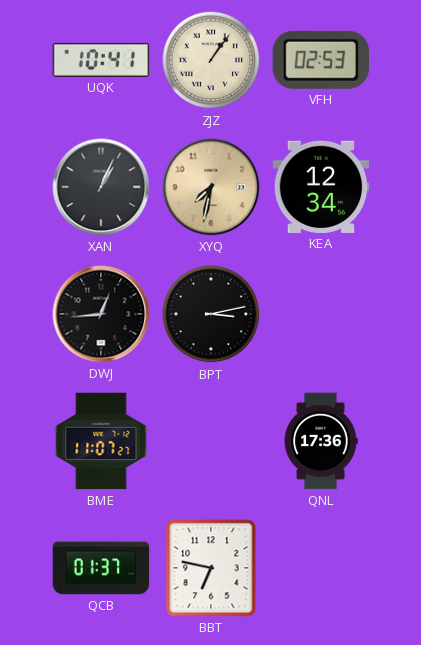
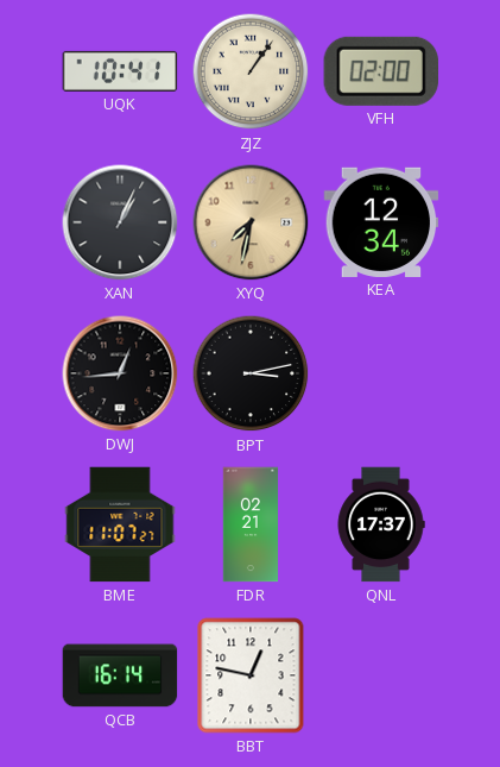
VFH: 02:53 -> 02:00
FDR: none -> 02:21
QNL: 17:36 -> 17:37
QCB: 01:37 -> 16:14
BBT: 6:47 -> 12:47
